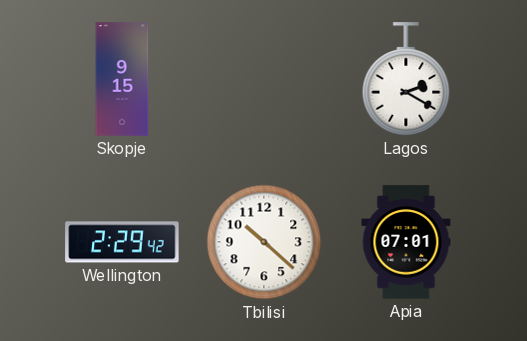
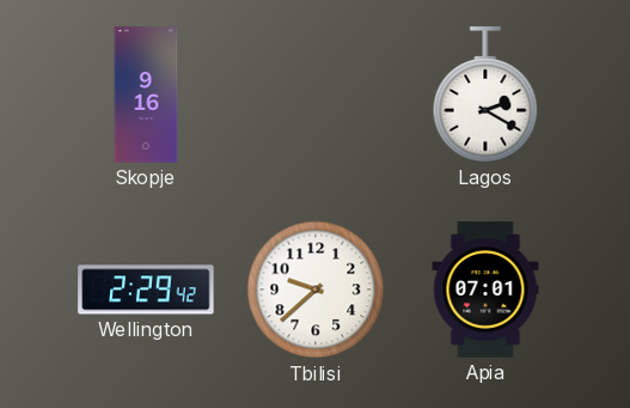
Skopje: 9:15 -> 9:16
Tbilisi: 10:22 -> 9:38
